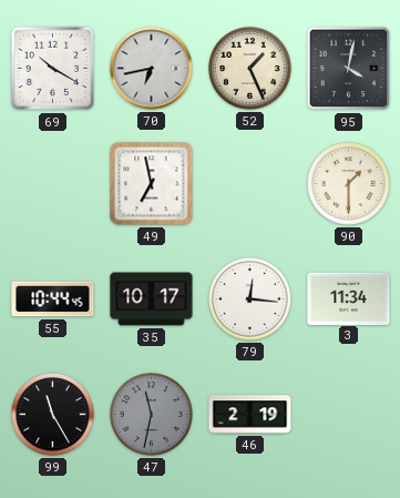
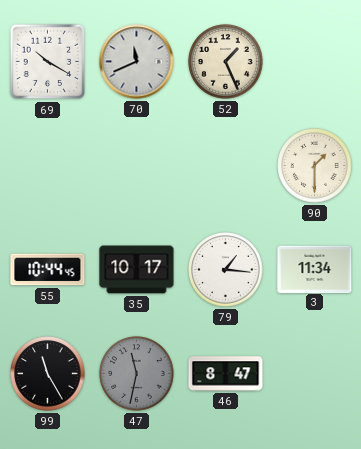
70: 6:43 -> 11:41
95: 4:02 -> none
49: 6:58 -> none
79: 12:16 -> 1:16
46: 2:19 -> 8:47
